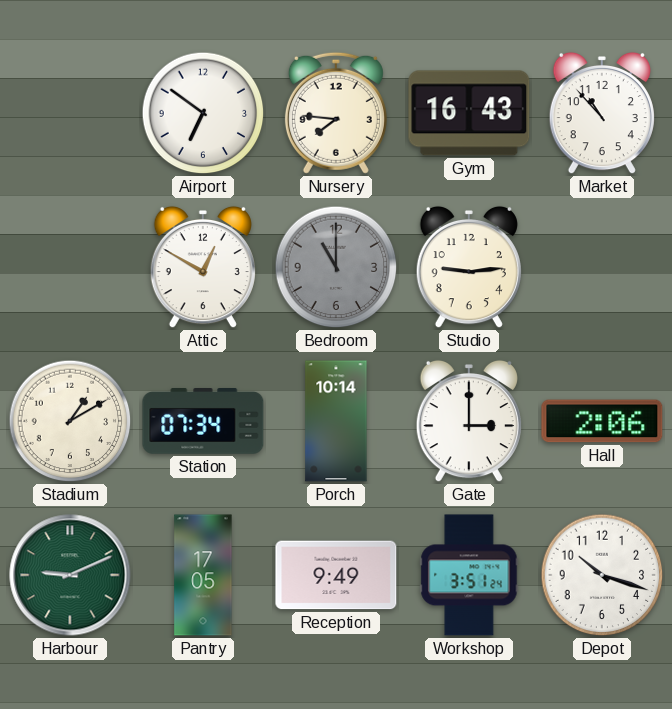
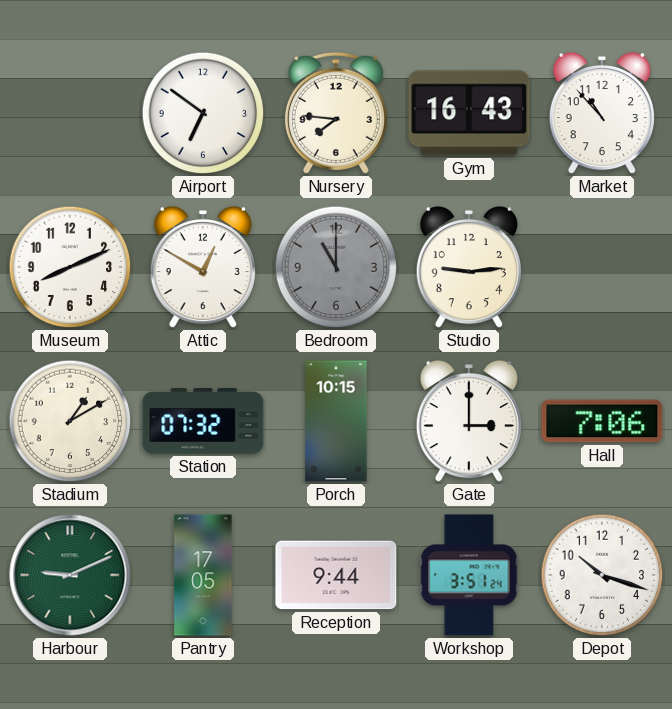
Museum: none -> 8:11
Station: 07:34 -> 07:32
Porch: 10:14 -> 10:15
Hall: 2:06 -> 7:06
Reception: 9:49 -> 9:44
